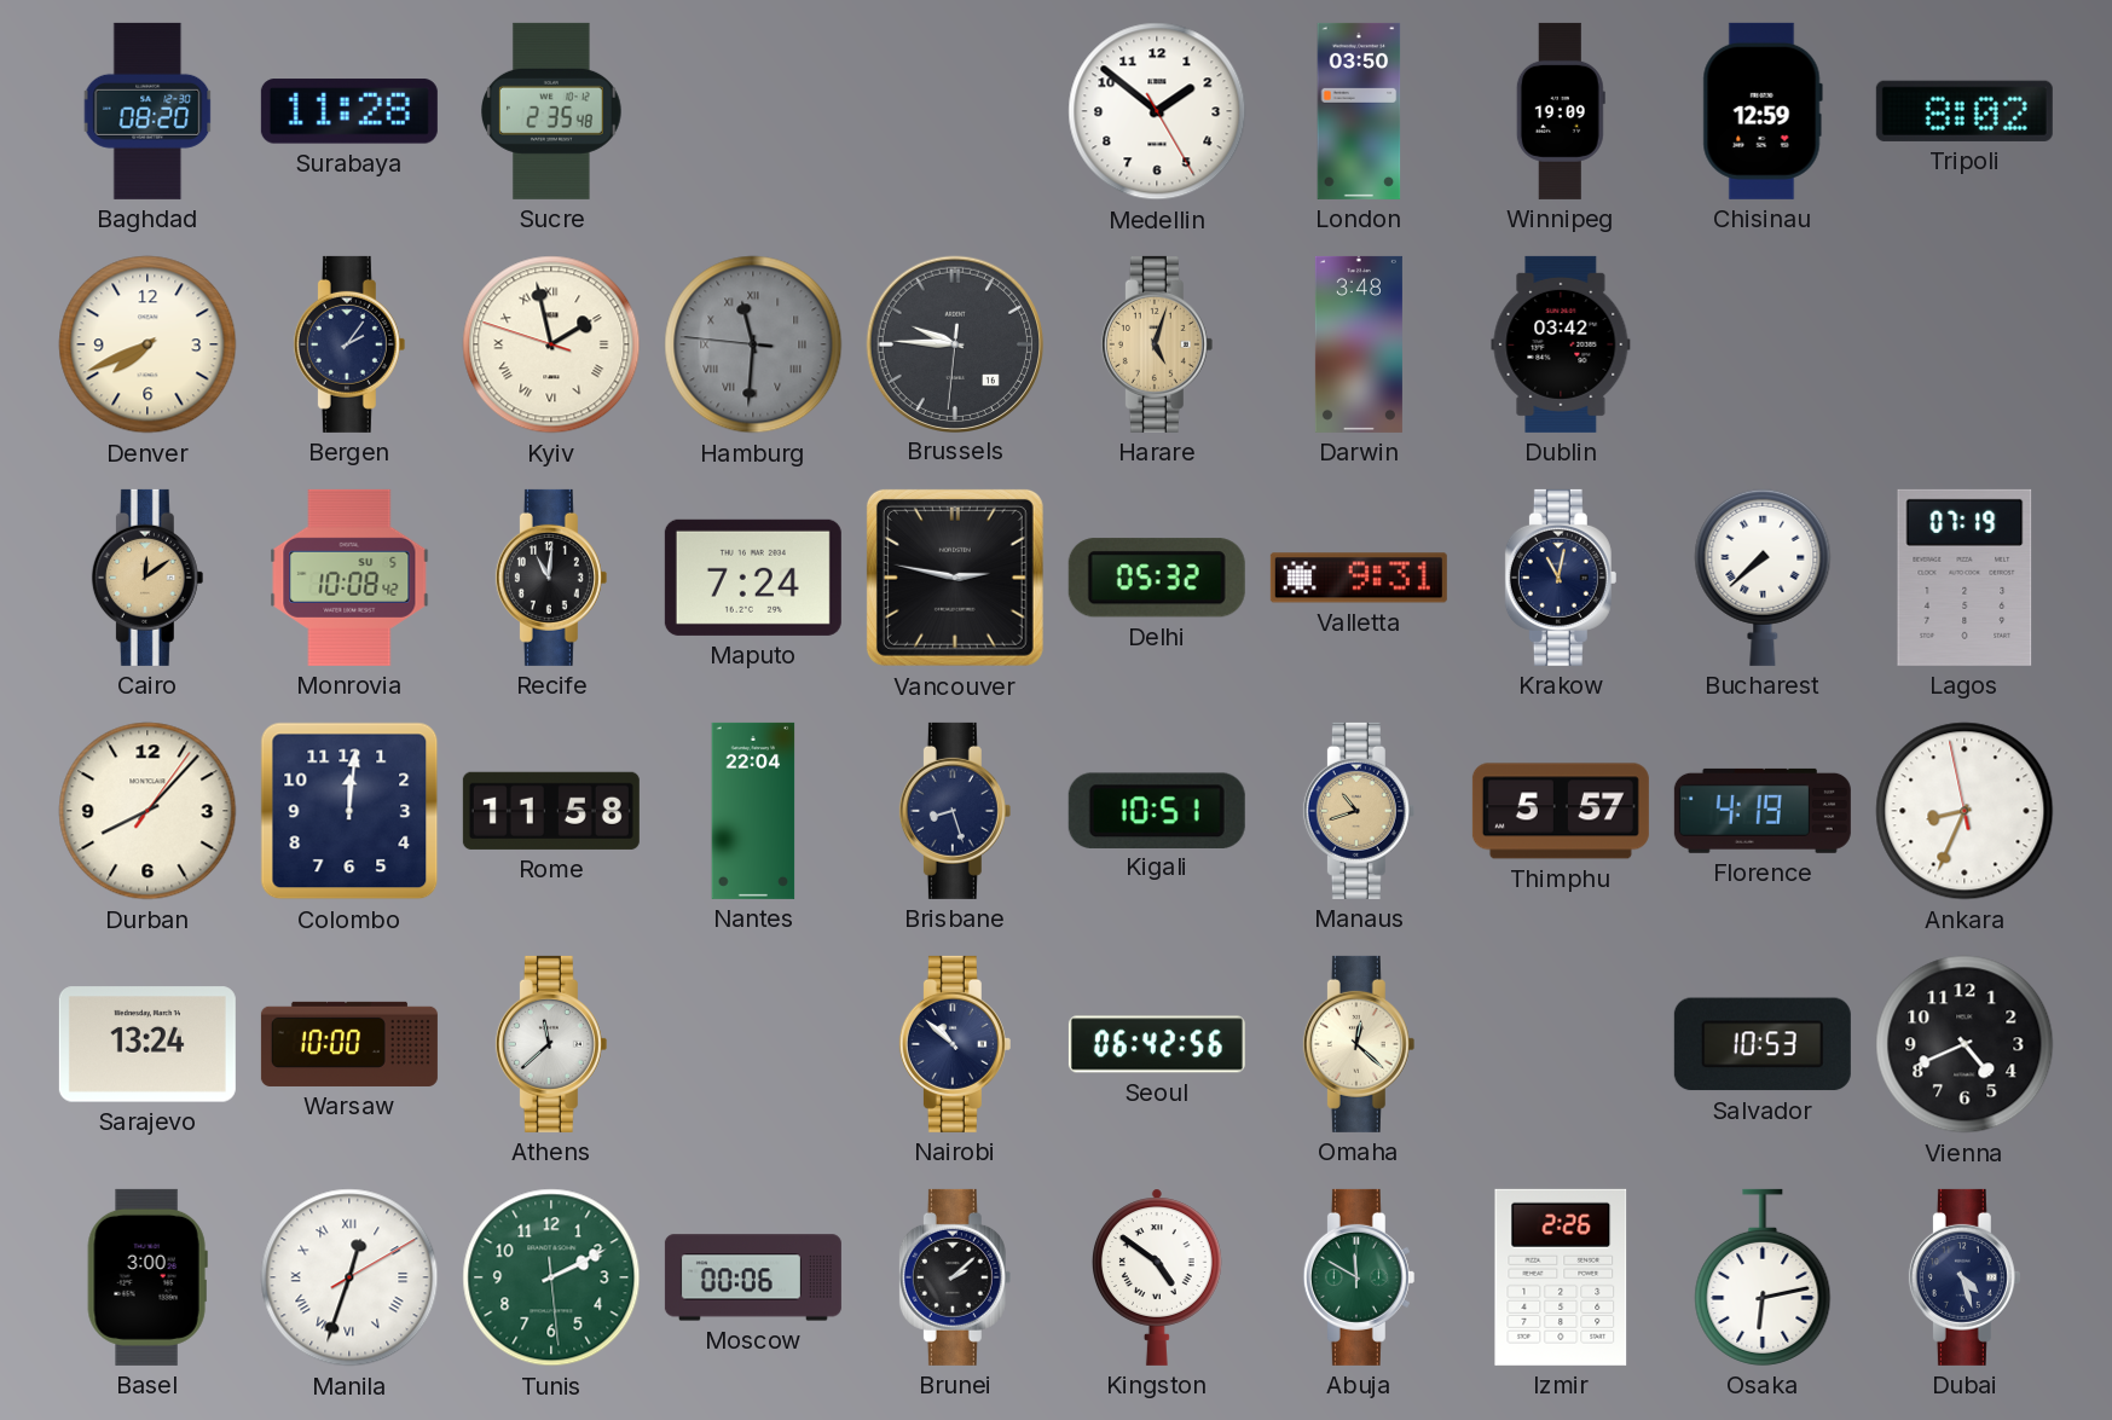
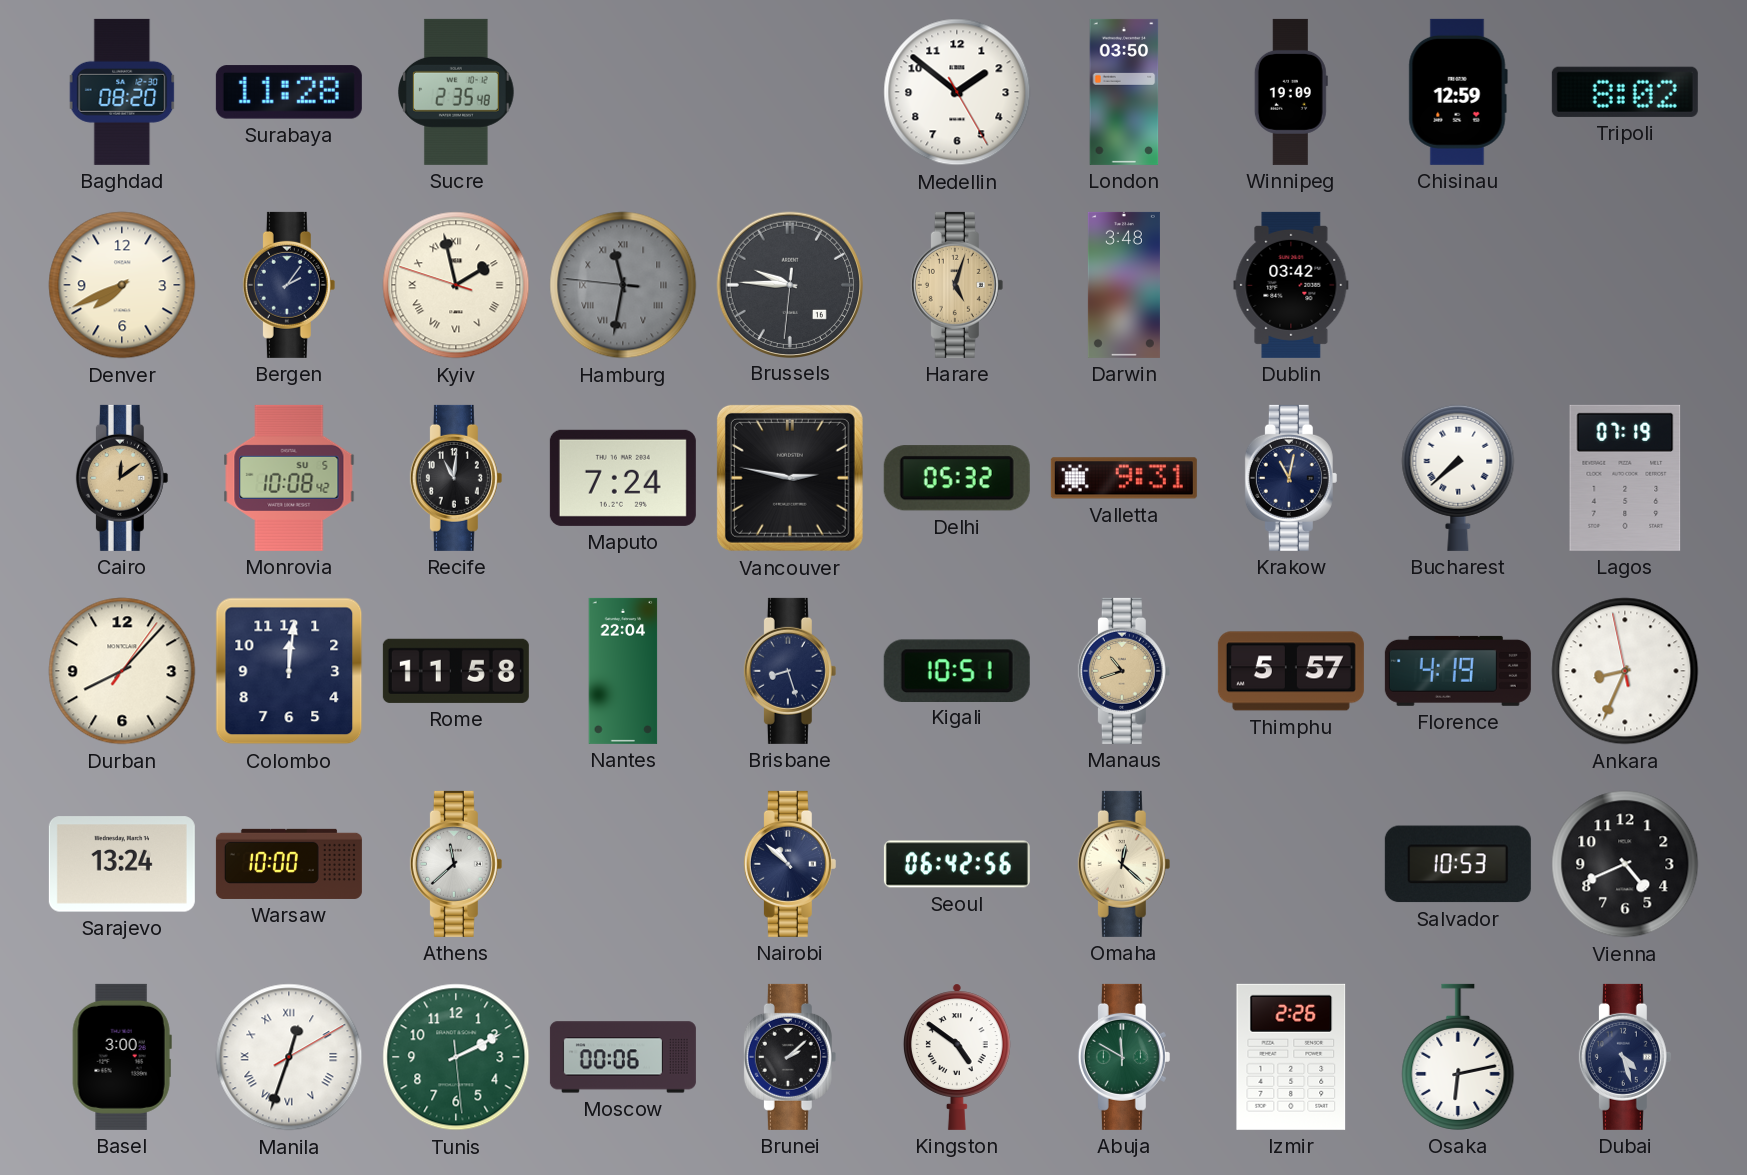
Hamburg: 11:30 -> 11:31
